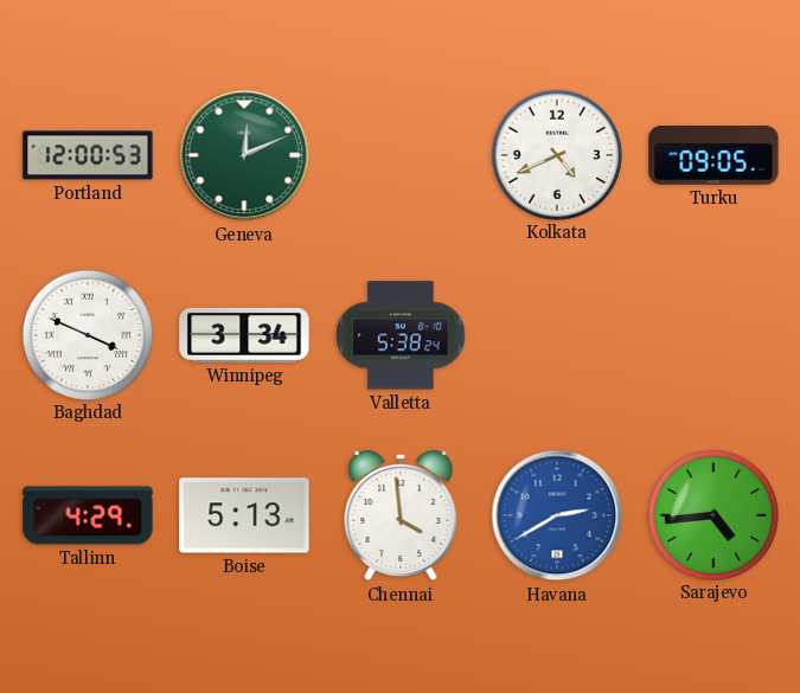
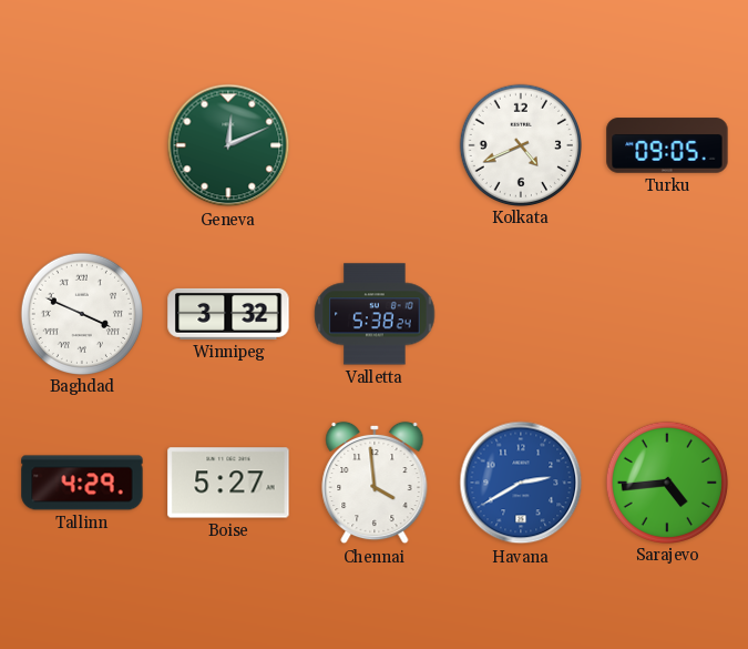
Portland: 12:00 -> none
Winnipeg: 3:34 -> 3:32
Boise: 5:13 -> 5:27
